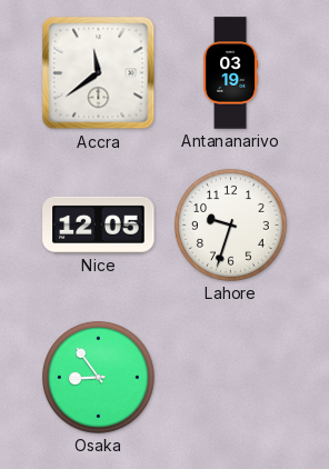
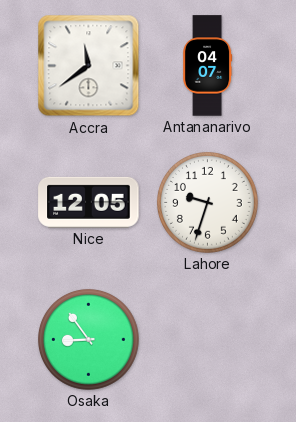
Antananarivo: 03:19 -> 04:07
